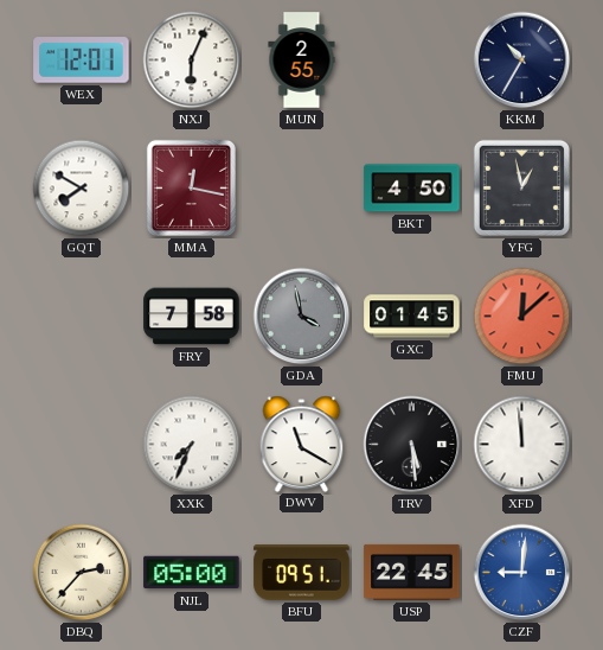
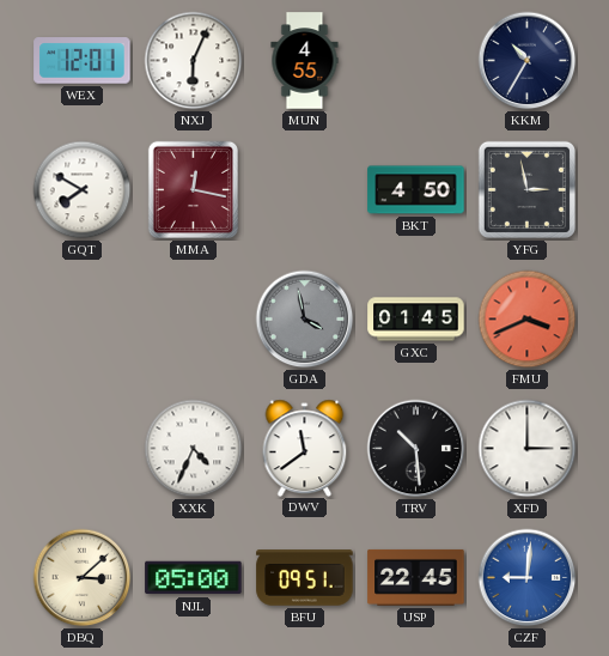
MUN: 2:55 -> 4:55
YFG: 12:58 -> 2:58
FRY: 7:58 -> none
FMU: 12:08 -> 3:41
XXK: 7:34 -> 4:34
DWV: 11:20 -> 11:39
TRV: 5:29 -> 10:29
XFD: 11:59 -> 3:00
DBQ: 2:37 -> 3:08
